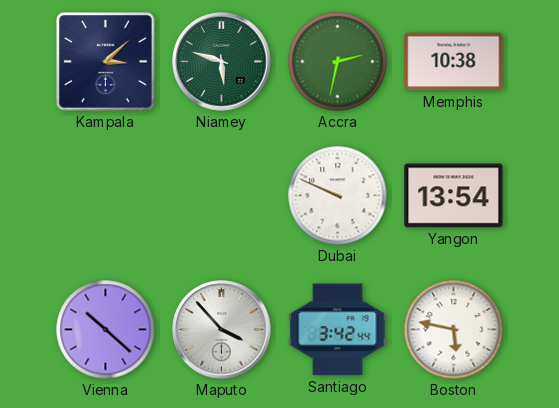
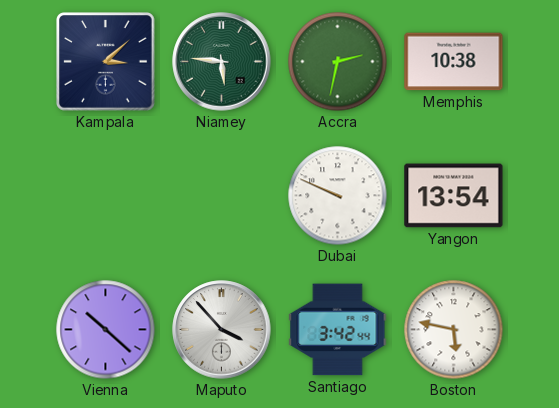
Niamey: 5:48 -> 5:46
